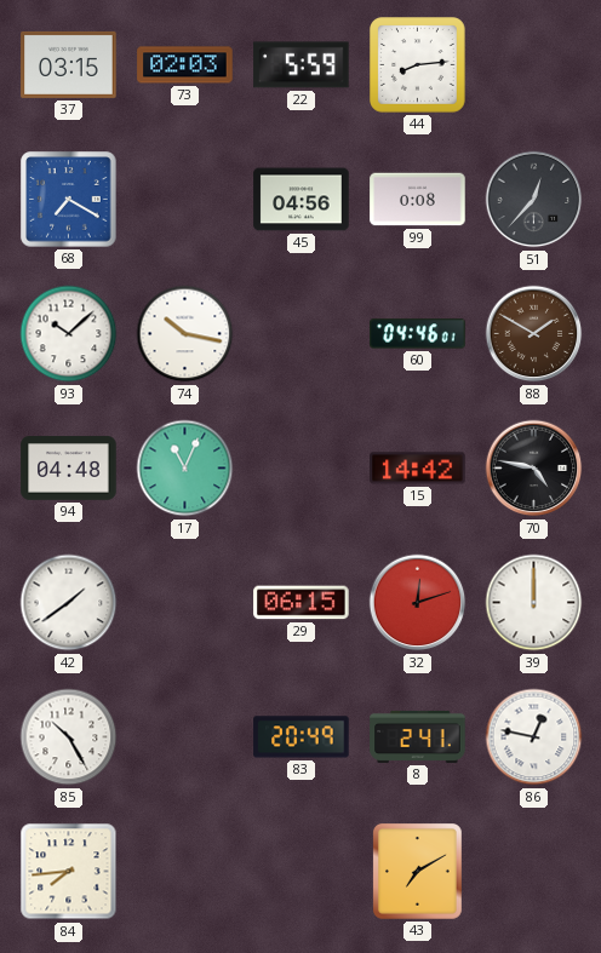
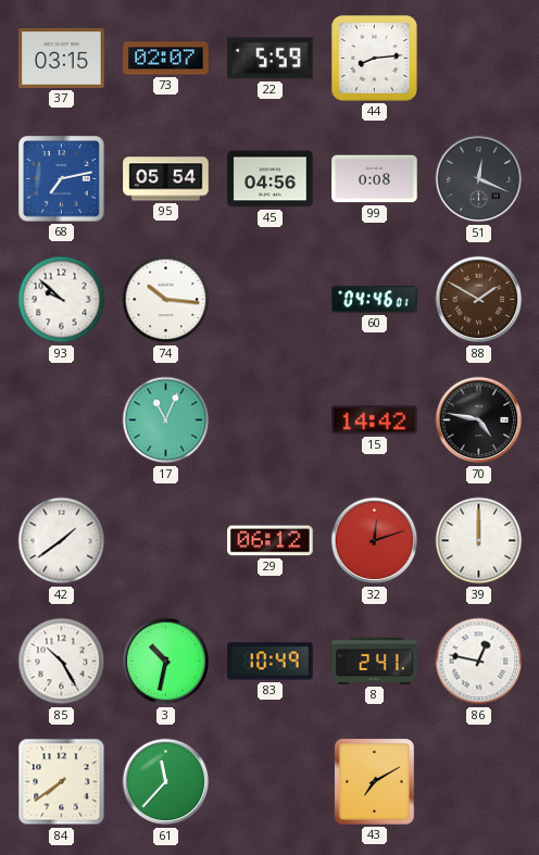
73: 02:03 -> 02:07
68: 7:20 -> 7:13
95: none -> 05:54
51: 12:37 -> 12:19
93: 10:08 -> 9:52
74: 10:17 -> 10:16
94: 04:48 -> none
29: 06:15 -> 06:12
3: none -> 10:32
83: 20:49 -> 10:49
84: 7:44 -> 7:39
61: none -> 11:37
